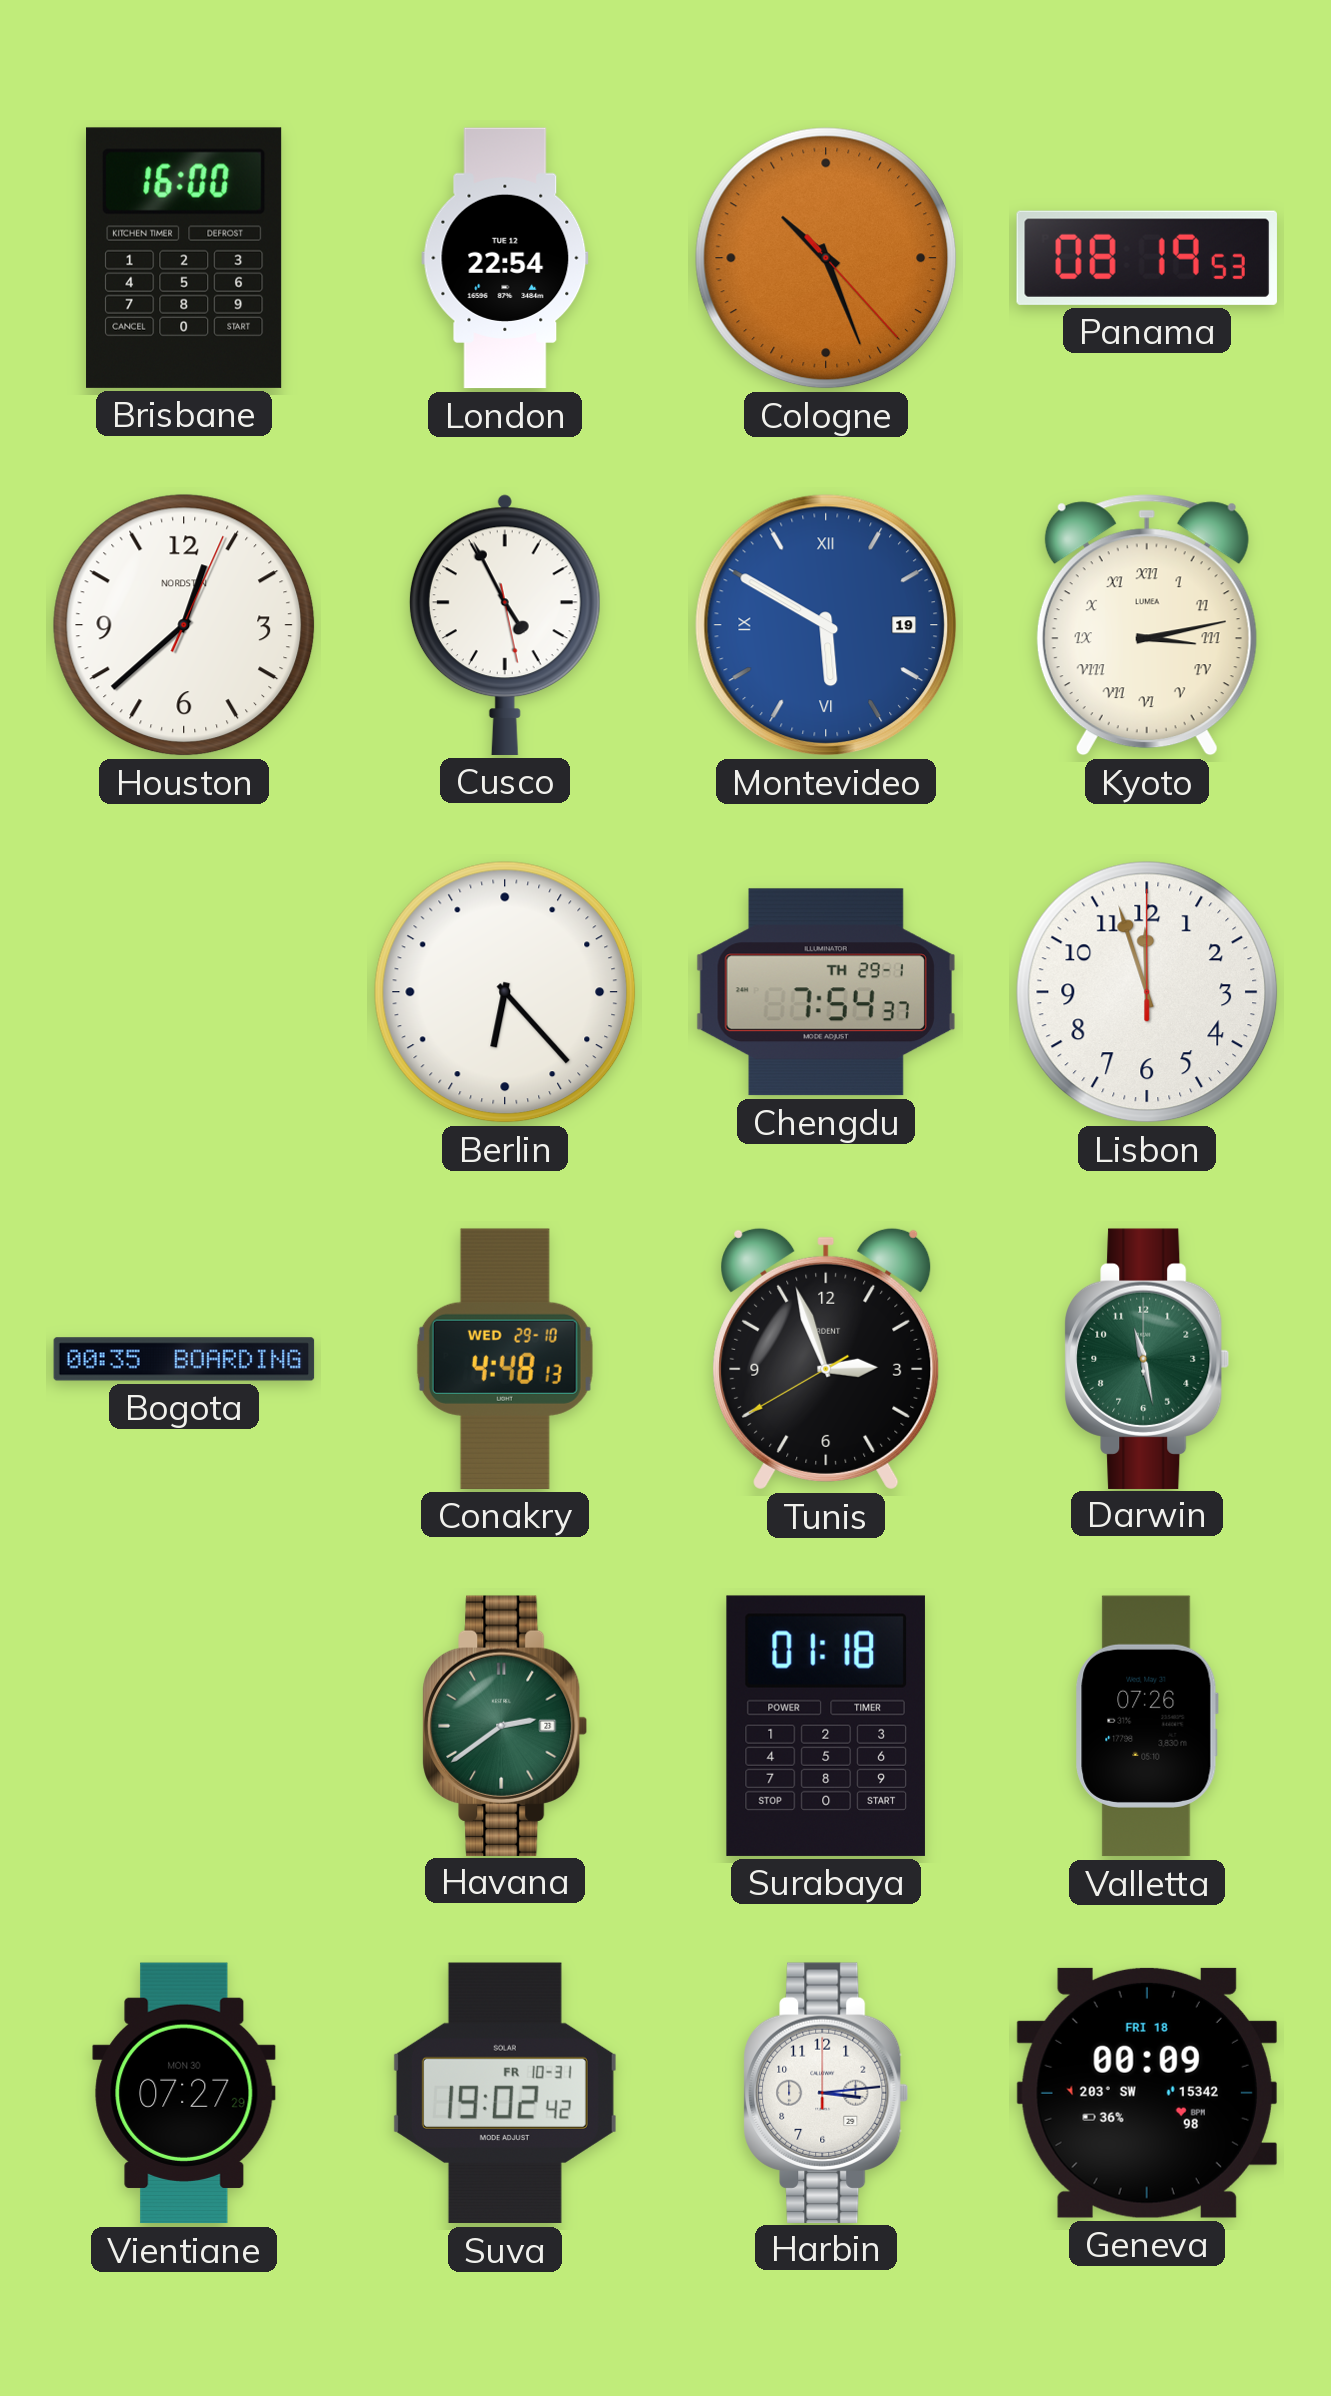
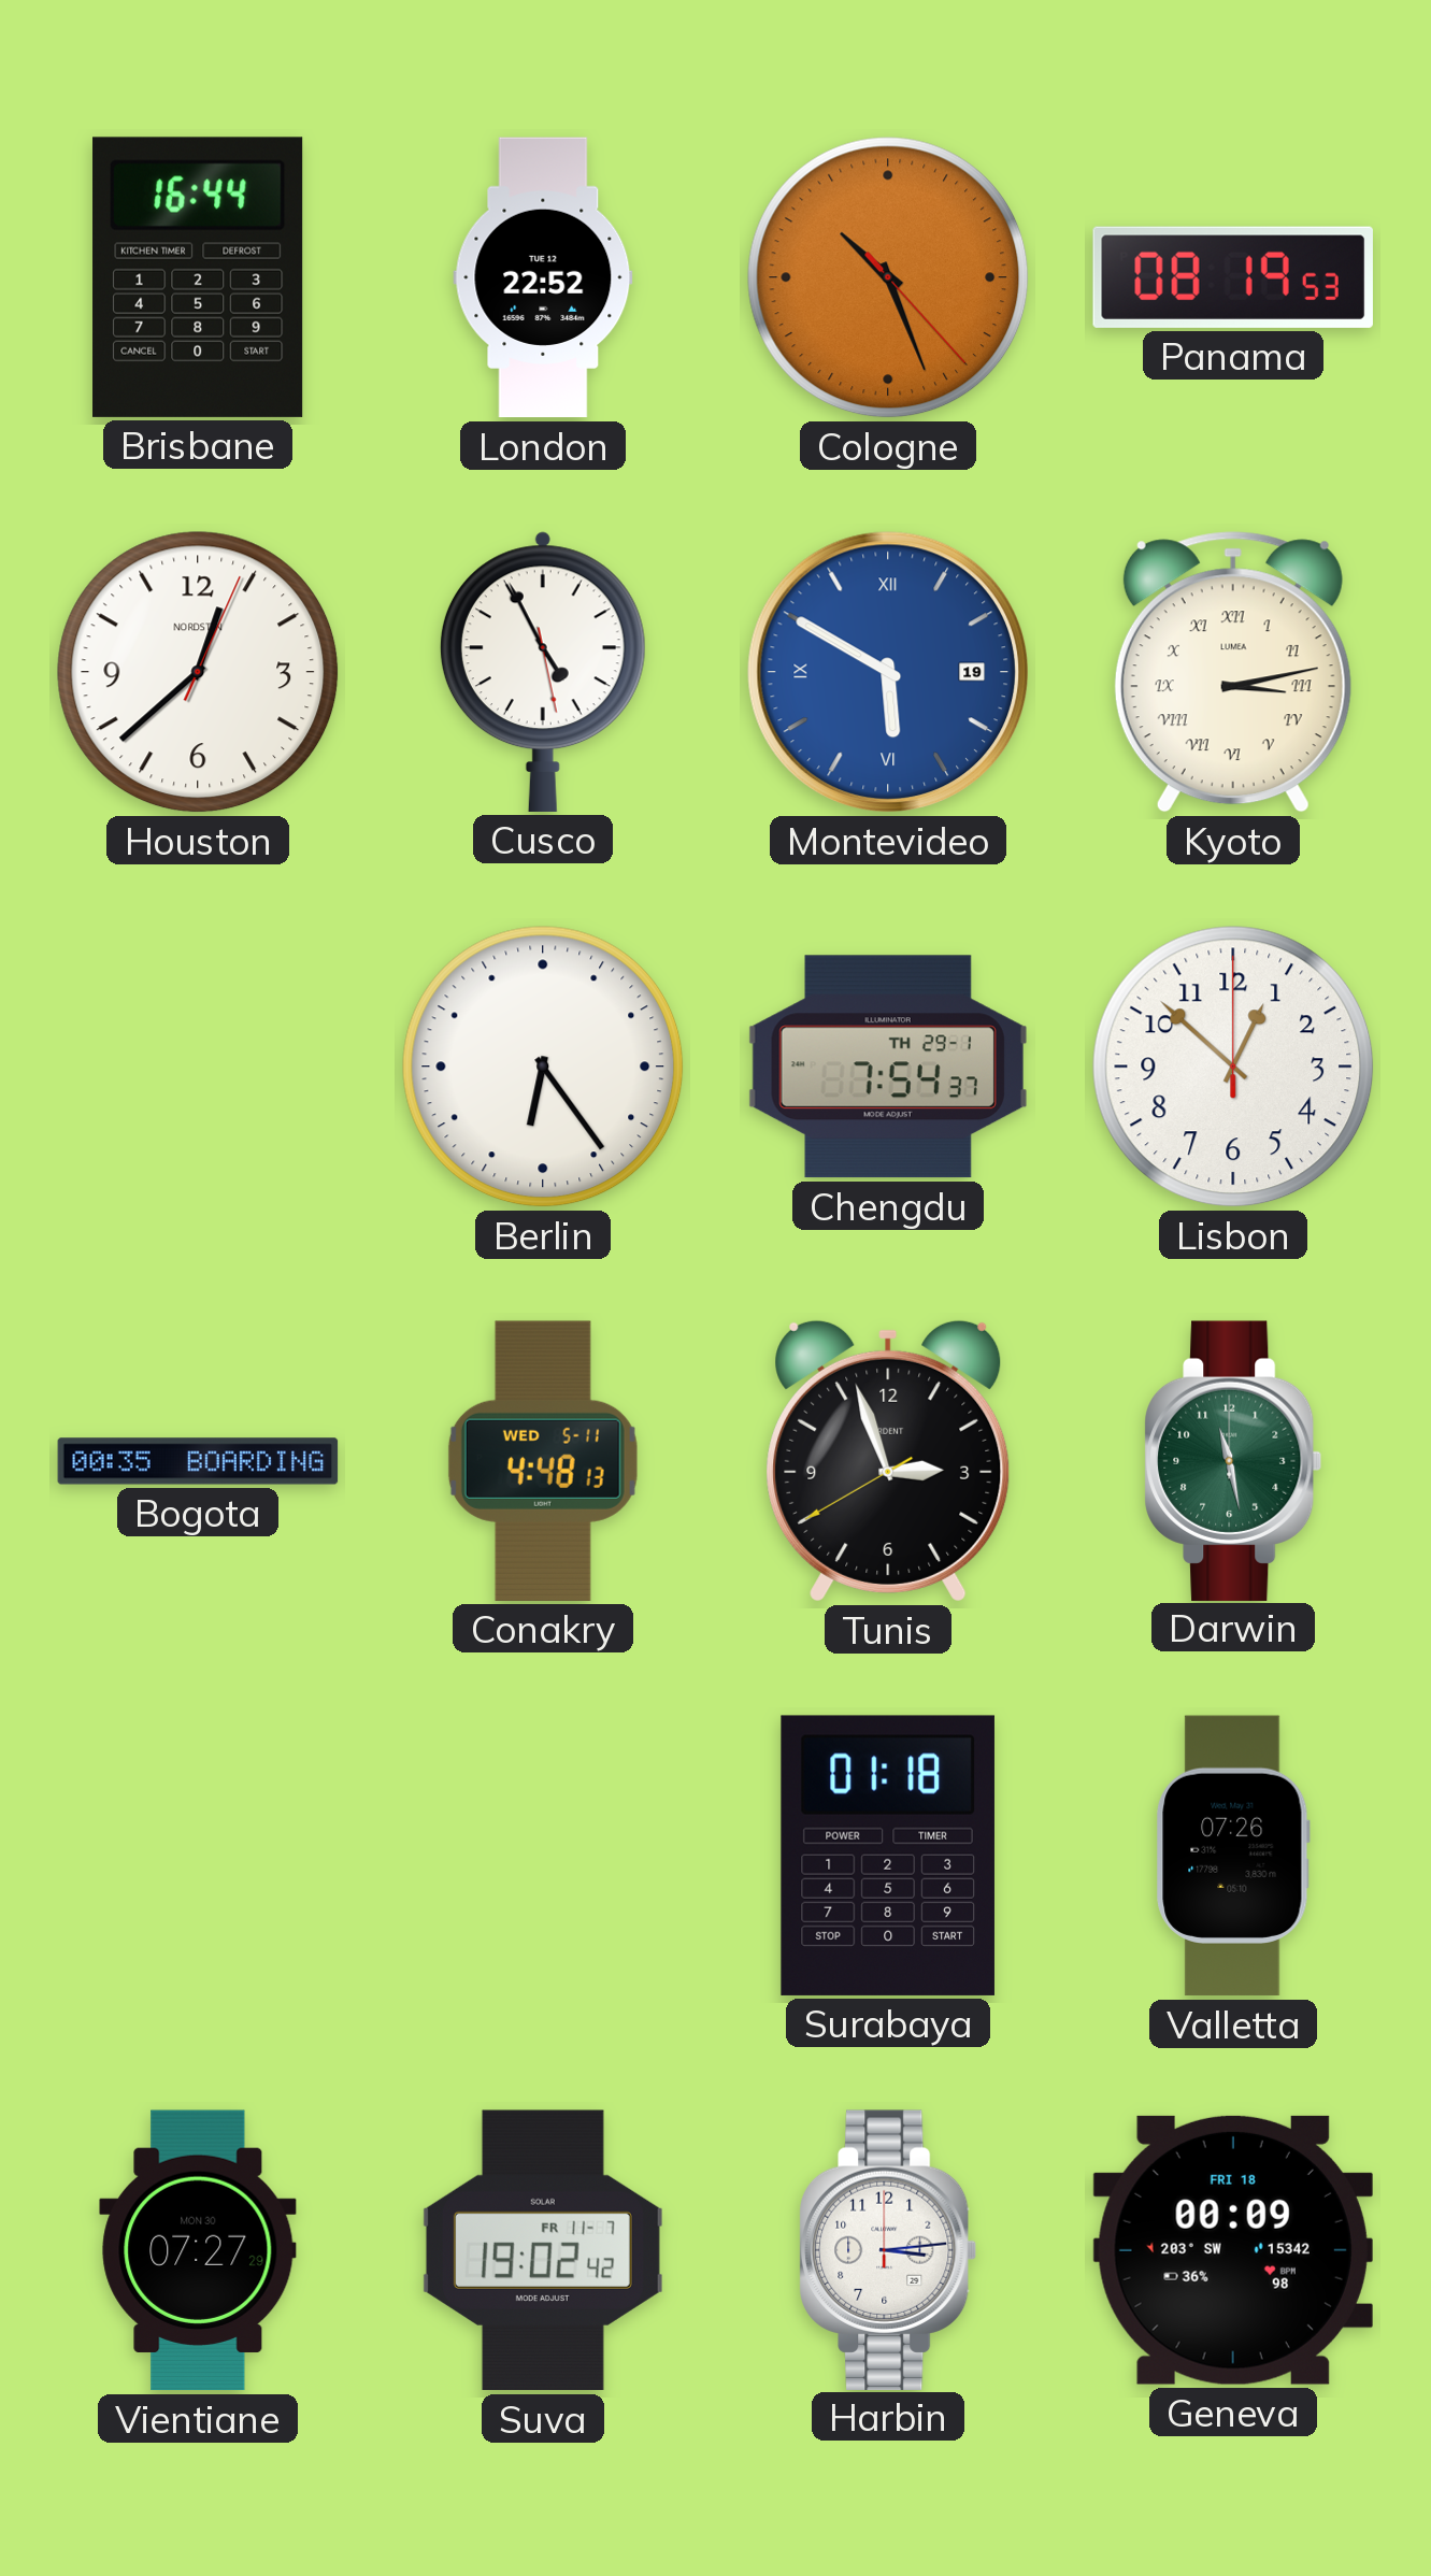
Brisbane: 16:00 -> 16:44
London: 22:54 -> 22:52
Berlin: 6:23 -> 6:24
Lisbon: 11:57 -> 12:52
Conakry date: WED 29-10 -> WED 5-11
Havana: 2:39 -> none
Suva date: FR 10-31 -> FR 11-7
